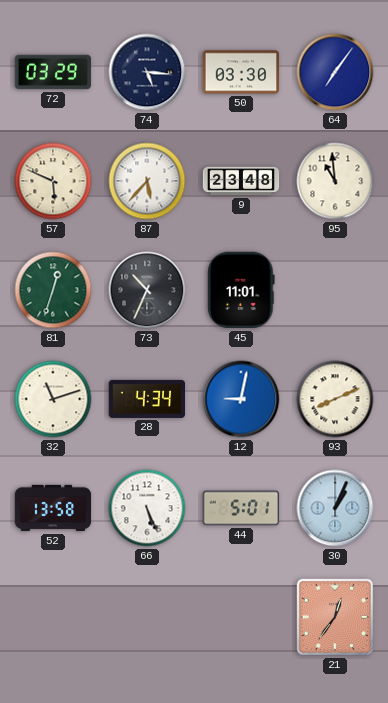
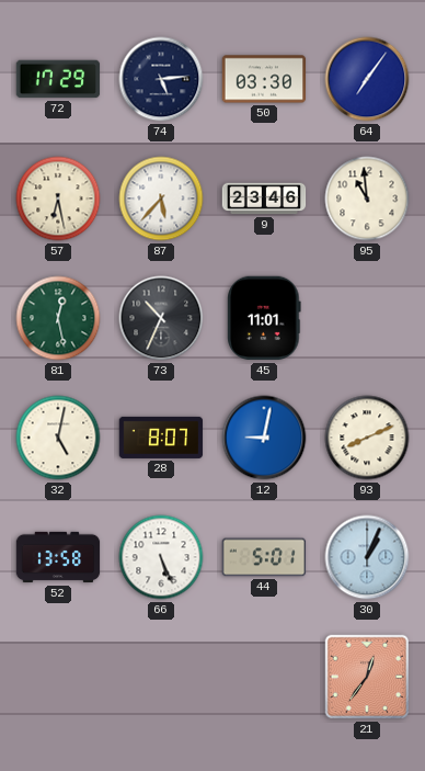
72: 03:29 -> 17:29
74: 5:16 -> 5:14
57: 5:49 -> 6:28
9: 23:48 -> 23:46
81: 12:33 -> 12:28
32: 11:12 -> 5:02
28: 4:34 -> 8:07
